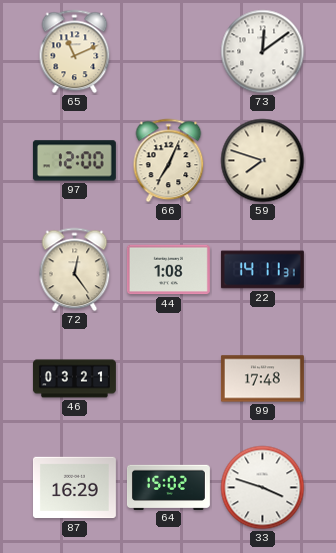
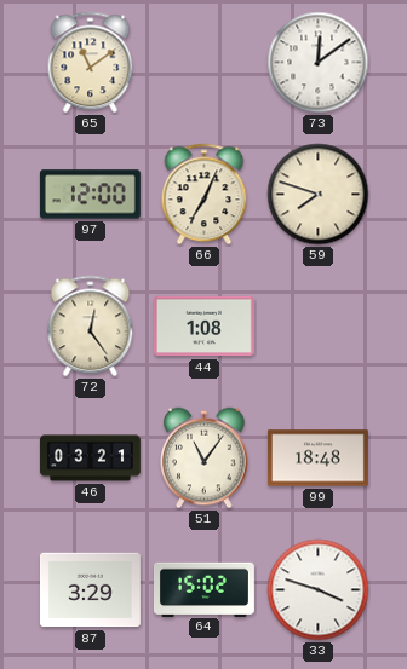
65: 11:11 -> 11:09
22: 14:11 -> none
51: none -> 11:06
99: 17:48 -> 18:48
87: 16:29 -> 3:29
